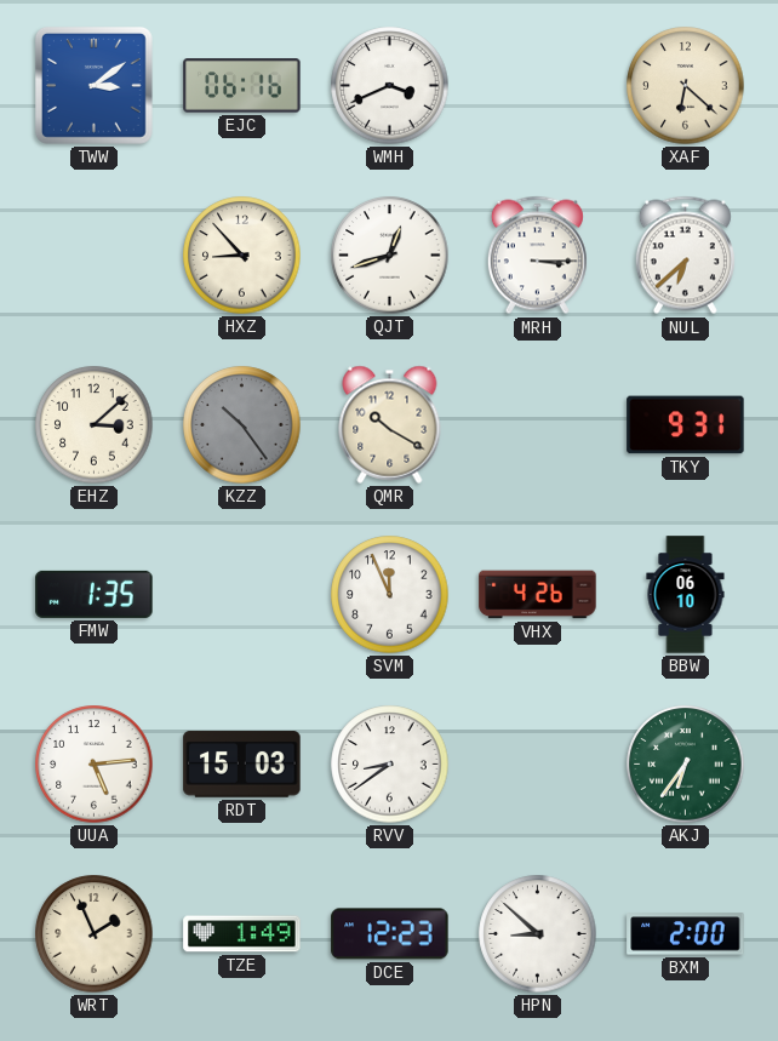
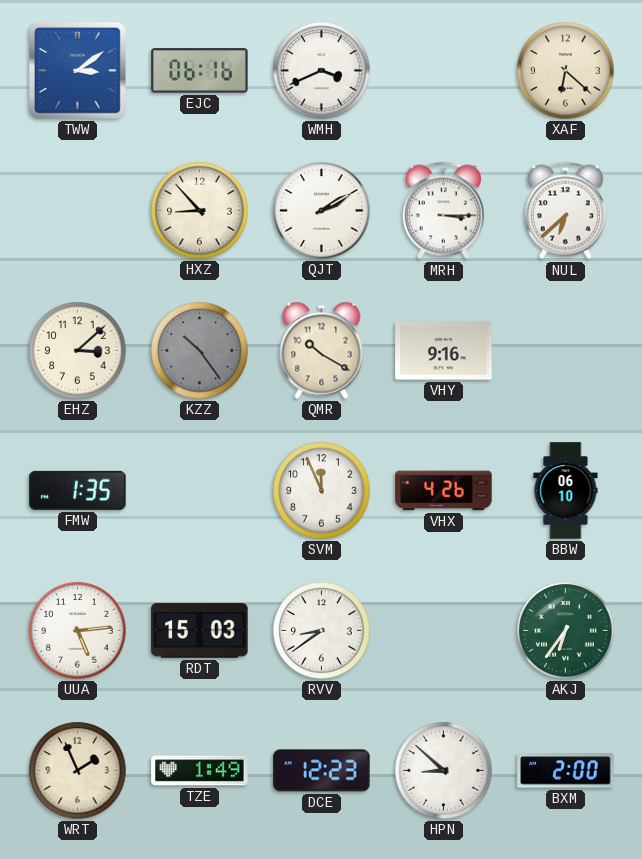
QJT: 12:42 -> 2:10
VHY: none -> 9:16
TKY: 9:31 -> none
